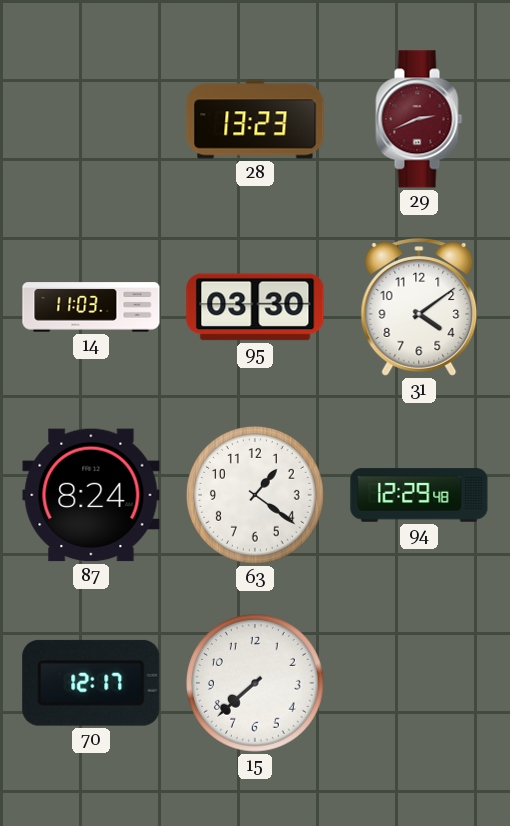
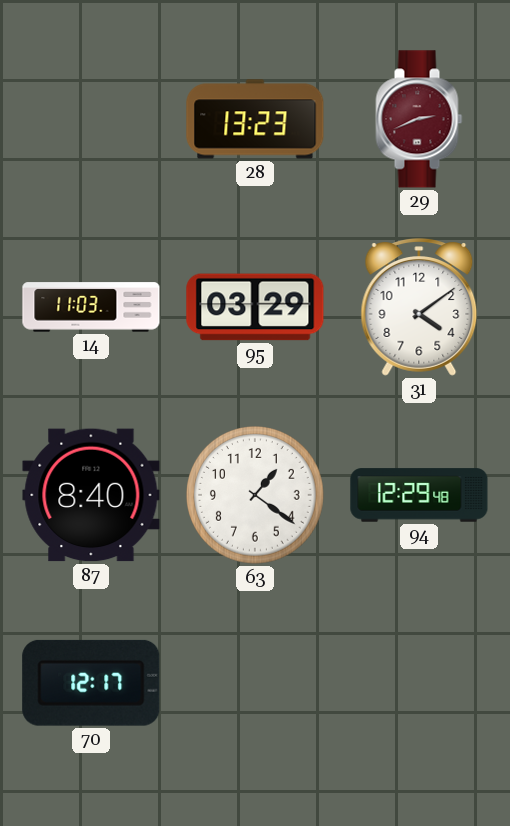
95: 03:30 -> 03:29
87: 8:24 -> 8:40
15: 7:38 -> none
